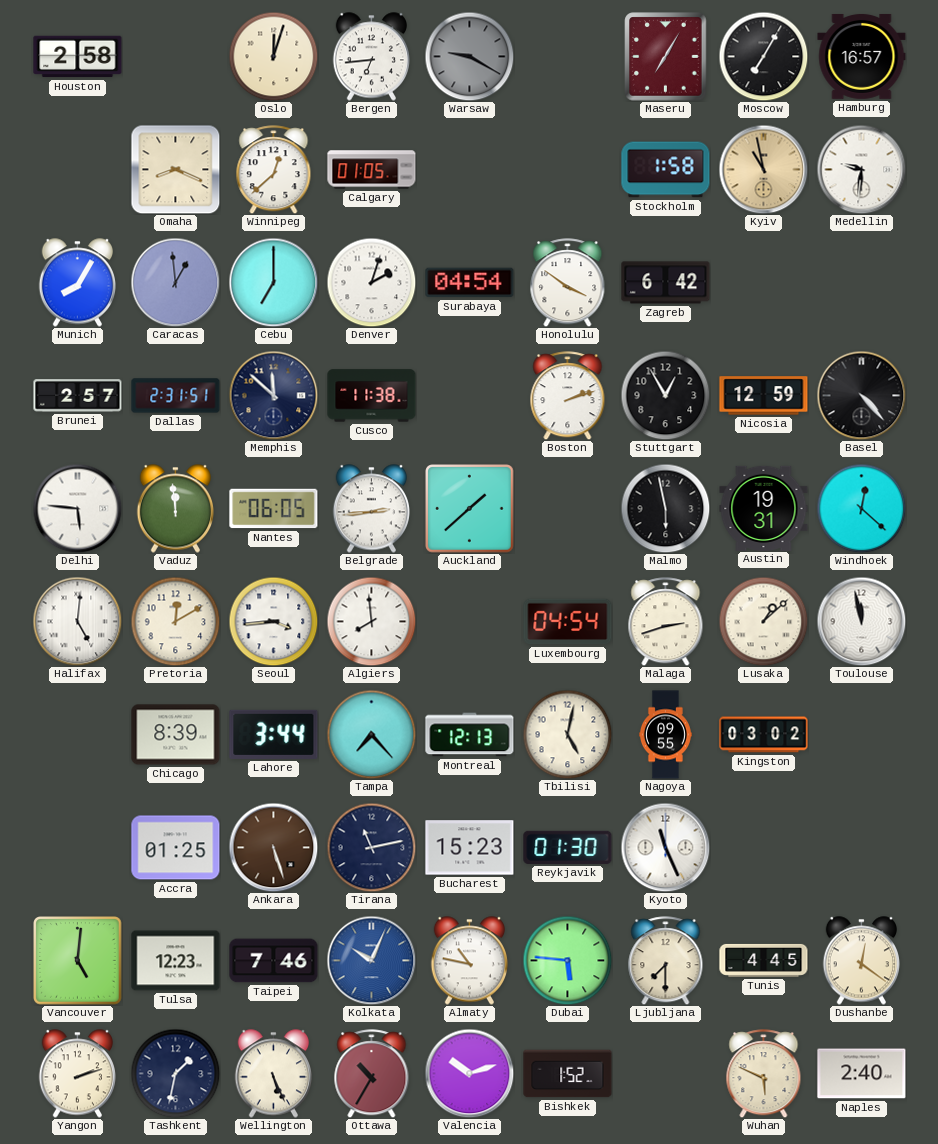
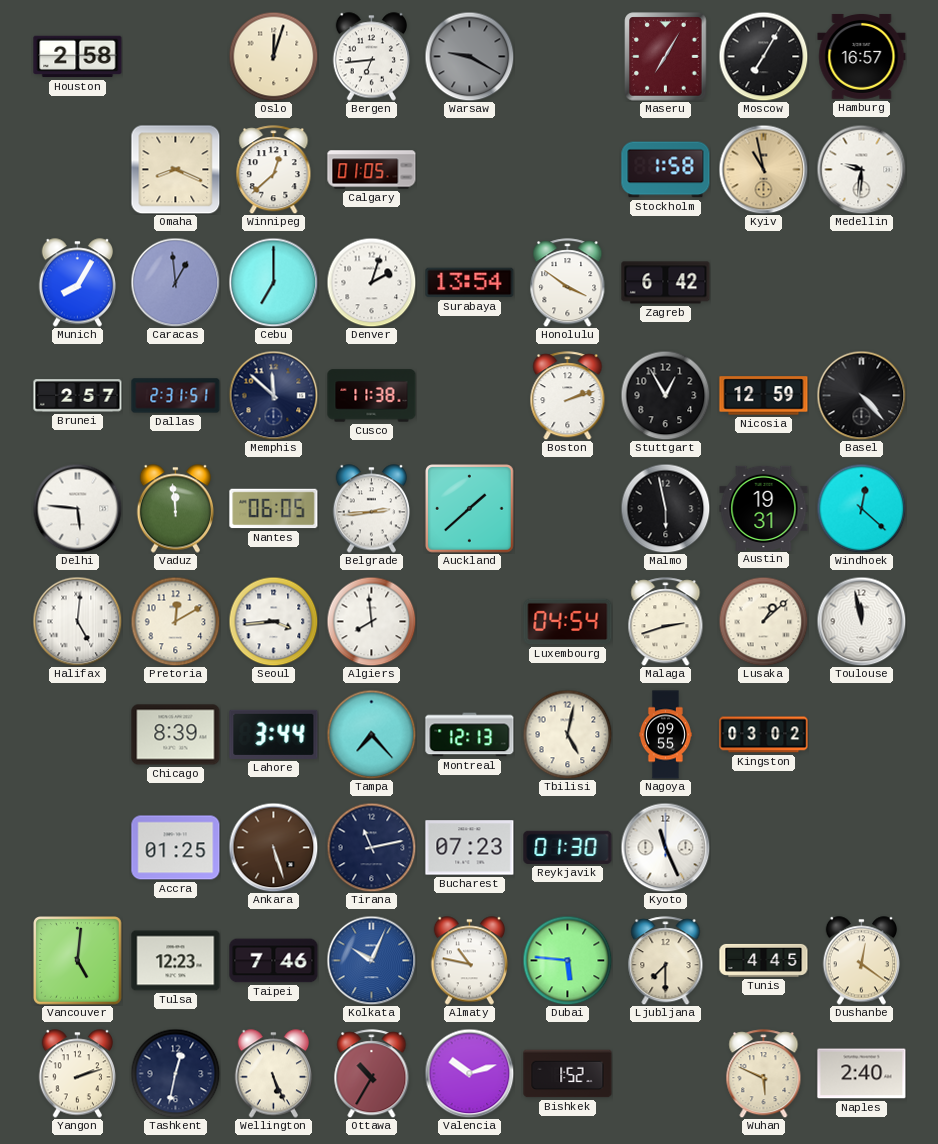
Surabaya: 04:54 -> 13:54
Bucharest: 15:23 -> 07:23
Tashkent: 1:32 -> 12:32
